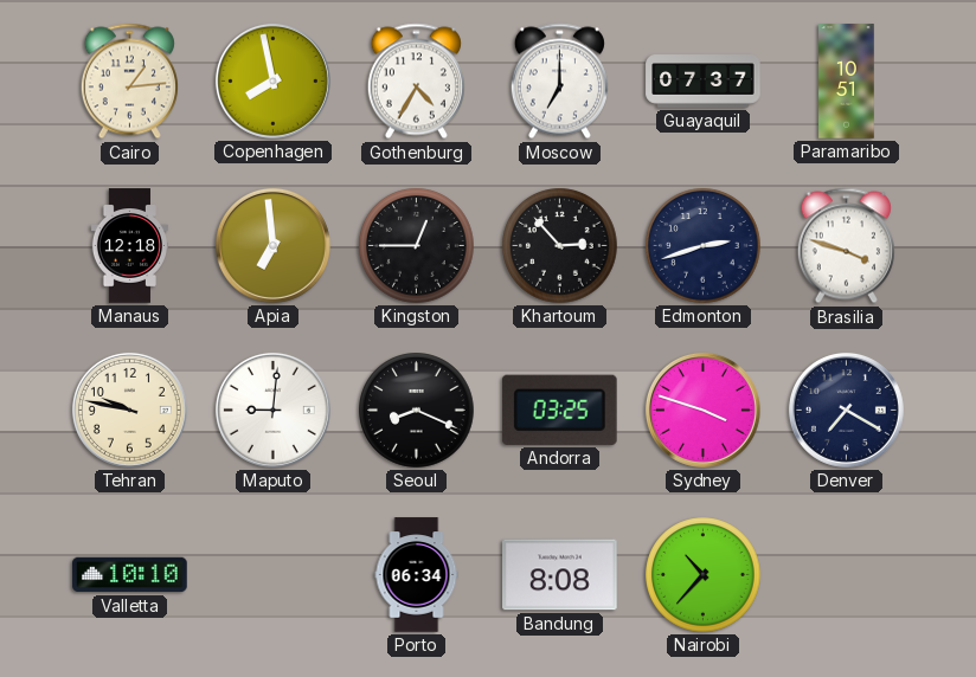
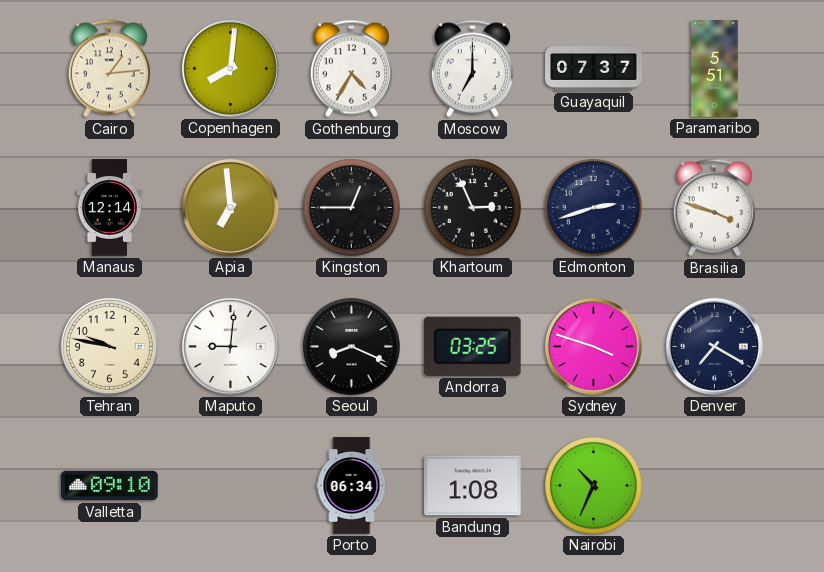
Copenhagen: 7:58 -> 8:01
Paramaribo: 10:51 -> 5:51
Manaus: 12:18 -> 12:14
Khartoum: 2:53 -> 2:56
Valletta: 10:10 -> 09:10
Bandung: 8:08 -> 1:08
Nairobi: 10:37 -> 10:34
